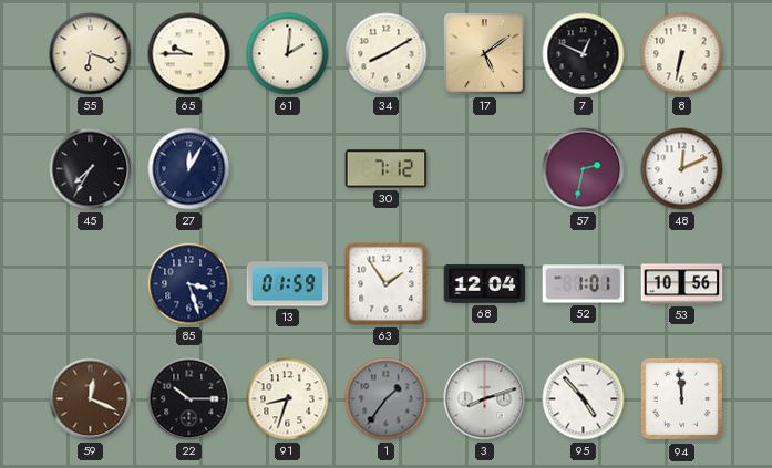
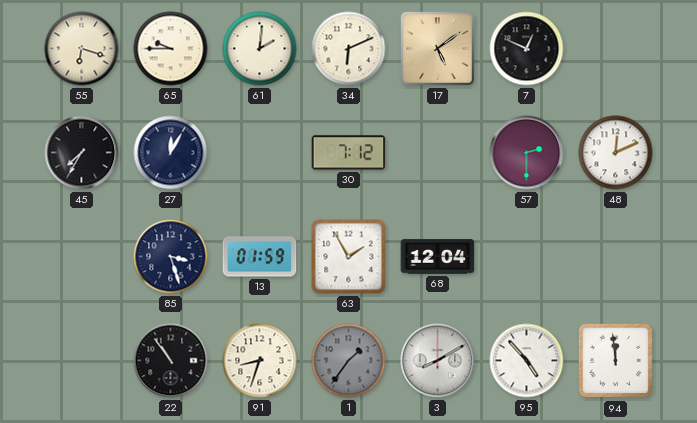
34: 8:10 -> 6:11
8: 6:32 -> none
57: 2:32 -> 2:30
63: 1:54 -> 1:55
52: 1:01 -> none
53: 10:56 -> none
59: 12:19 -> none
22: 10:15 -> 10:54
3: 8:12 -> 8:10
